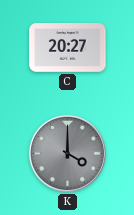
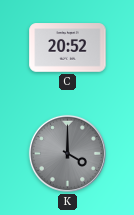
C: 20:27 -> 20:52
